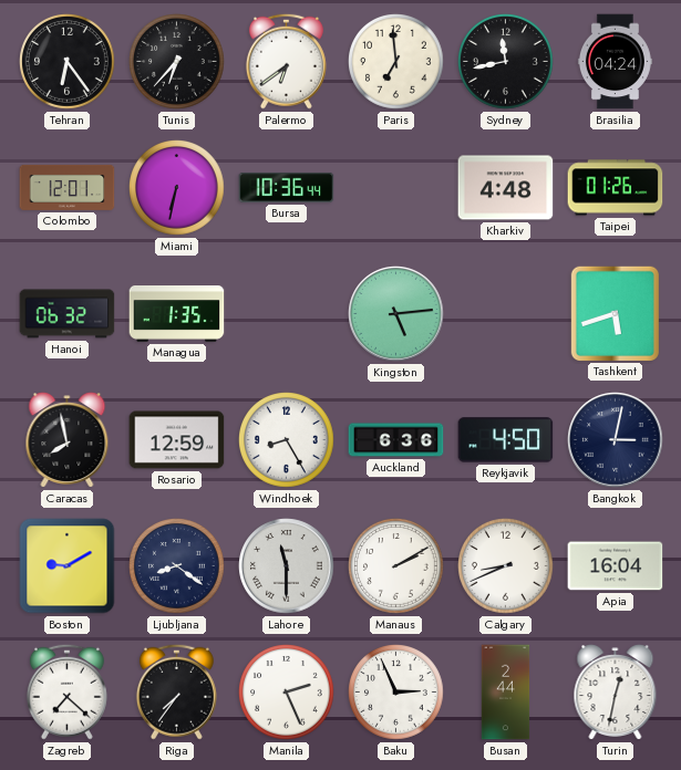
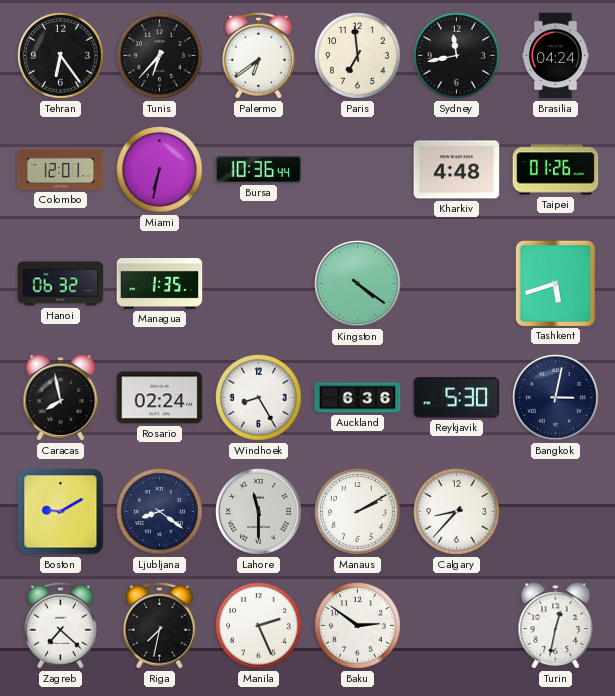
Kingston: 5:14 -> 4:21
Rosario: 12:59 -> 02:24
Reykjavik: 4:50 -> 5:30
Calgary: 8:41 -> 8:37
Apia: 16:04 -> none
Riga: 7:36 -> 7:32
Baku: 2:56 -> 2:51
Busan: 2:44 -> none
